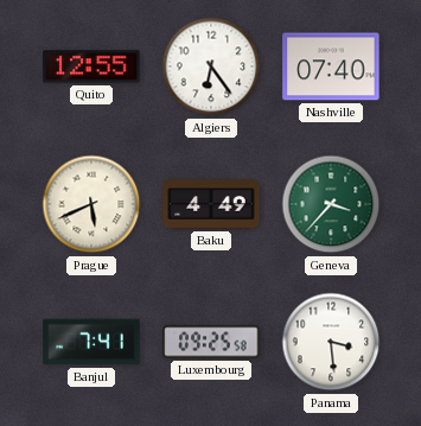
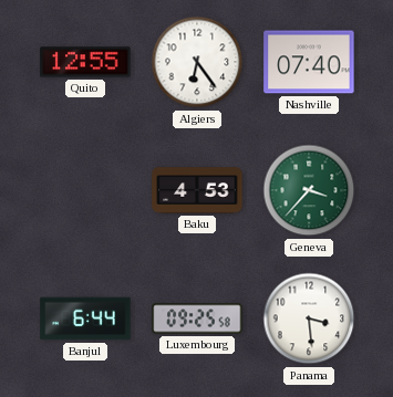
Prague: 5:41 -> none
Baku: 4:49 -> 4:53
Banjul: 7:41 -> 6:44
